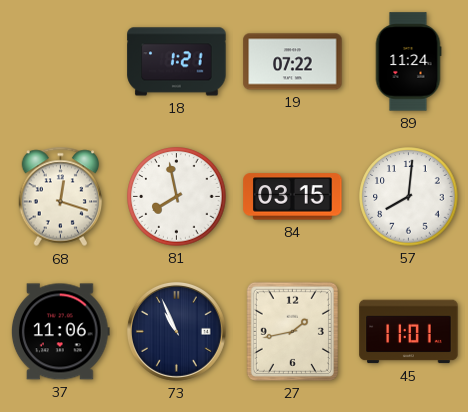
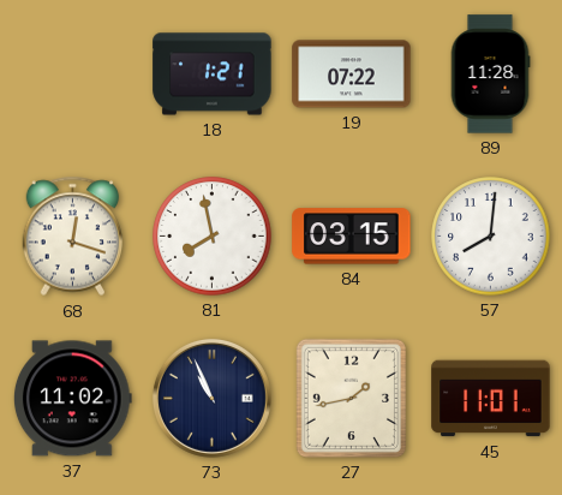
89: 11:24 -> 11:28
37: 11:06 -> 11:02
